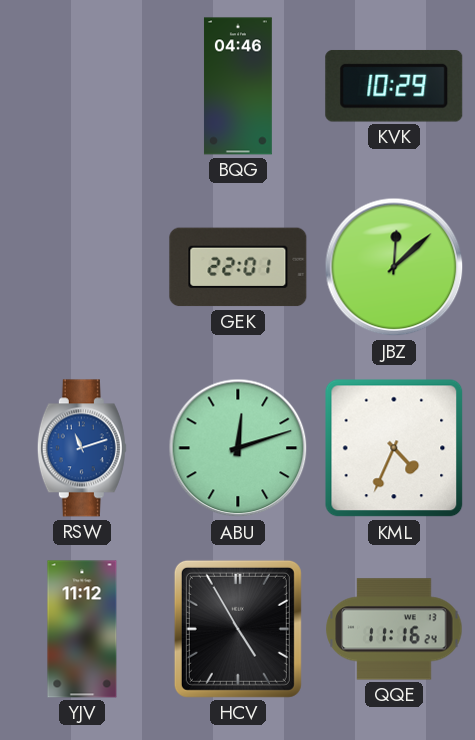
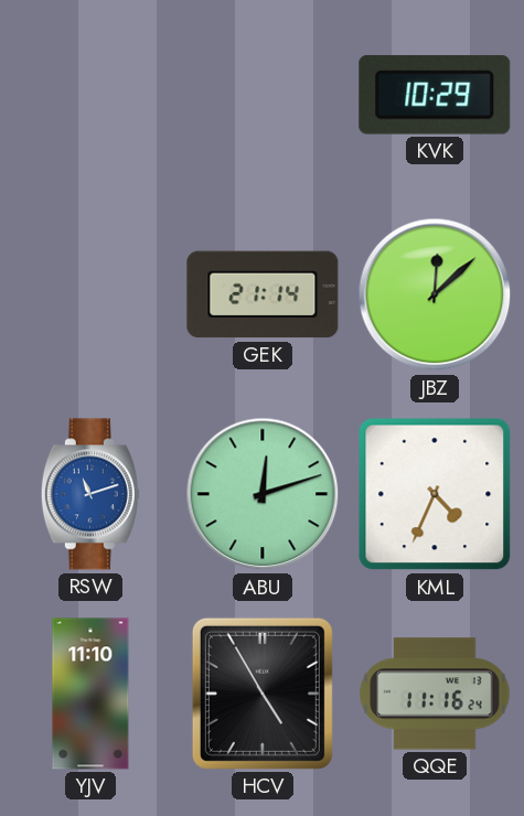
BQG: 04:46 -> none
GEK: 22:01 -> 21:14
YJV: 11:12 -> 11:10
